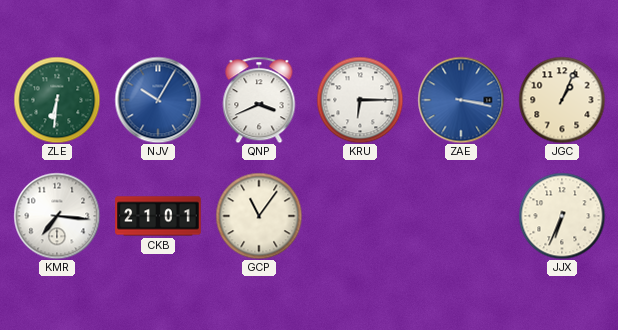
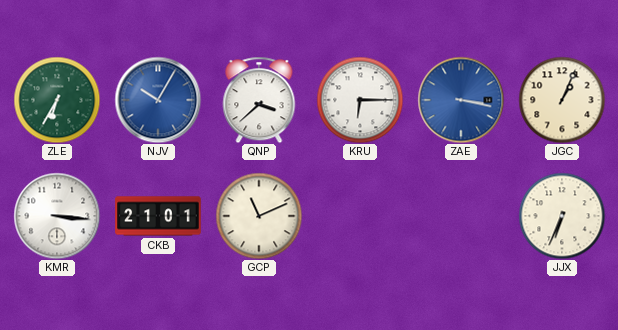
ZLE: 6:31 -> 6:35
QNP: 3:41 -> 3:38
KMR: 7:16 -> 3:16
GCP: 11:06 -> 11:11
